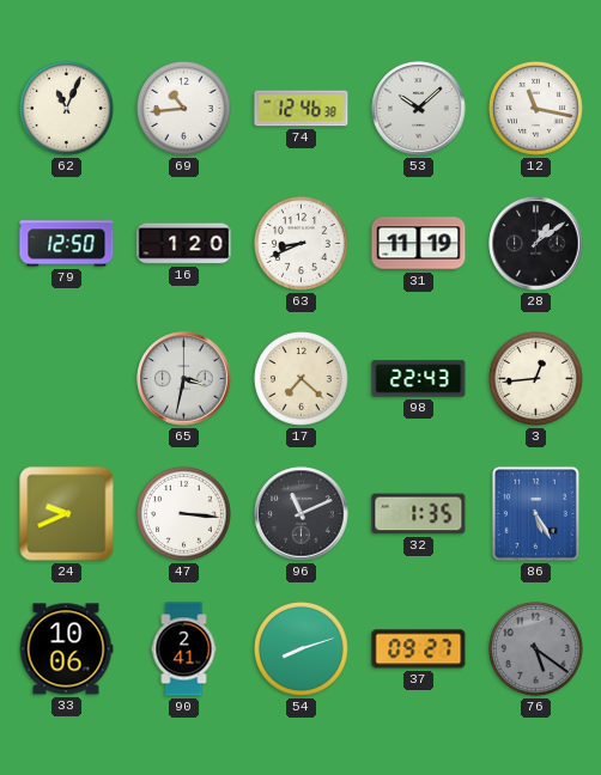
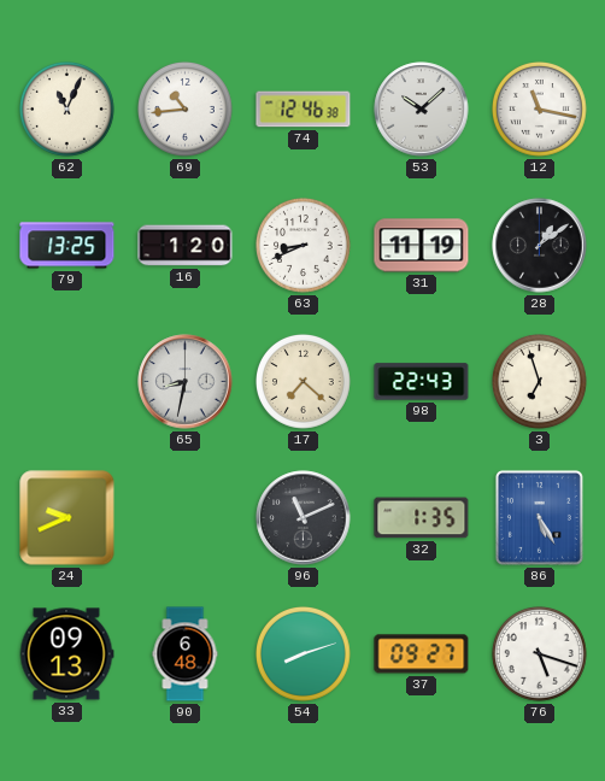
79: 12:50 -> 13:25
65: 3:32 -> 8:32
3: 12:44 -> 6:57
47: 3:16 -> none
33: 10:06 -> 09:13
90: 2:41 -> 6:48
76: 5:21 -> 5:18
76 dial: grey -> white
